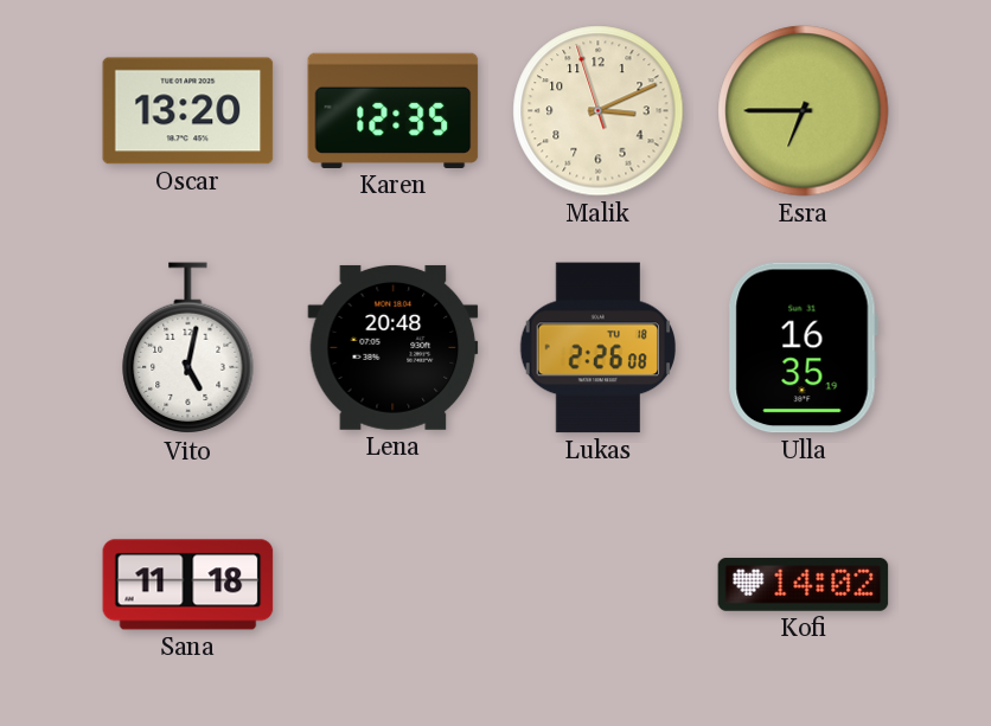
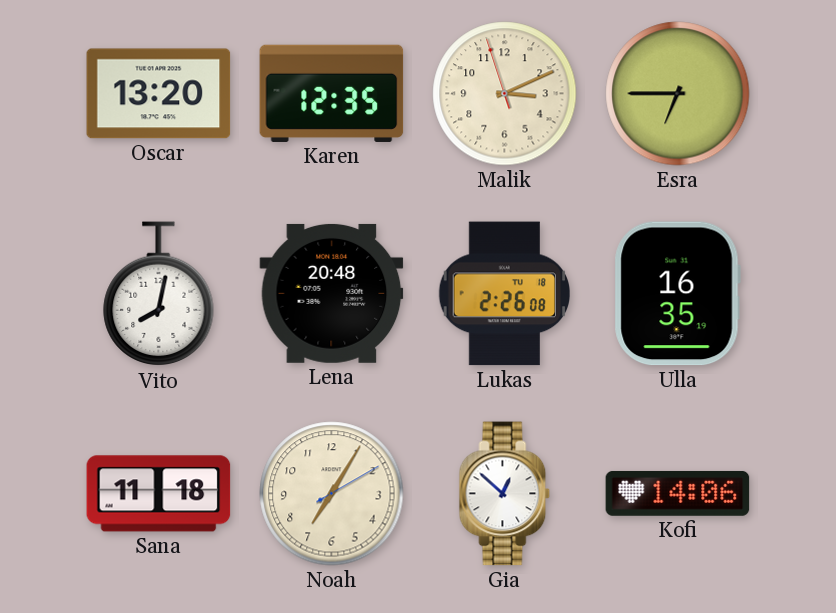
Vito: 5:02 -> 8:02
Noah: none -> 7:05
Gia: none -> 12:52
Kofi: 14:02 -> 14:06
